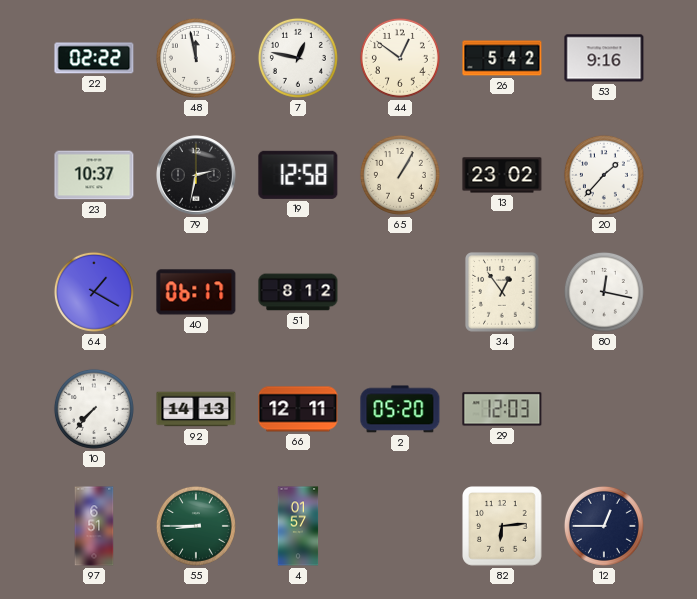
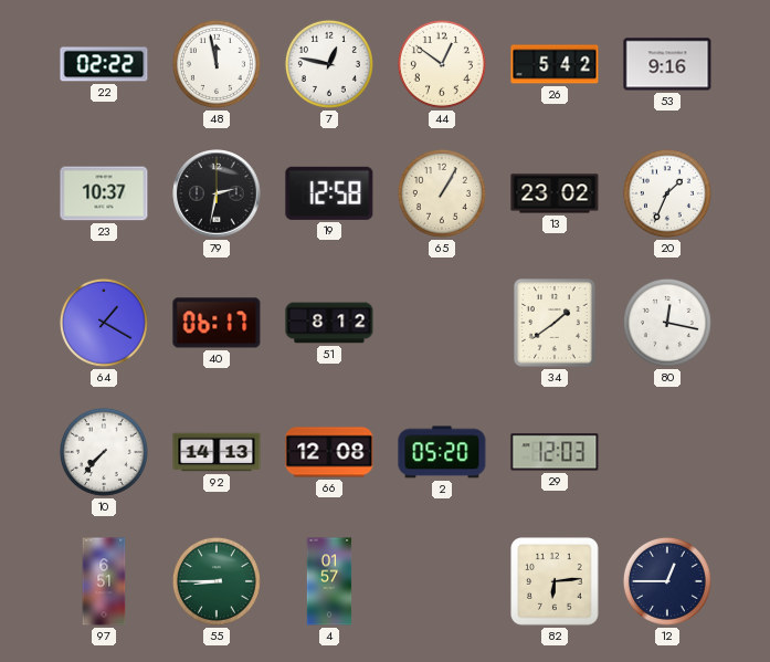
20: 1:37 -> 1:34
34: 12:54 -> 1:39
66: 12:11 -> 12:08
